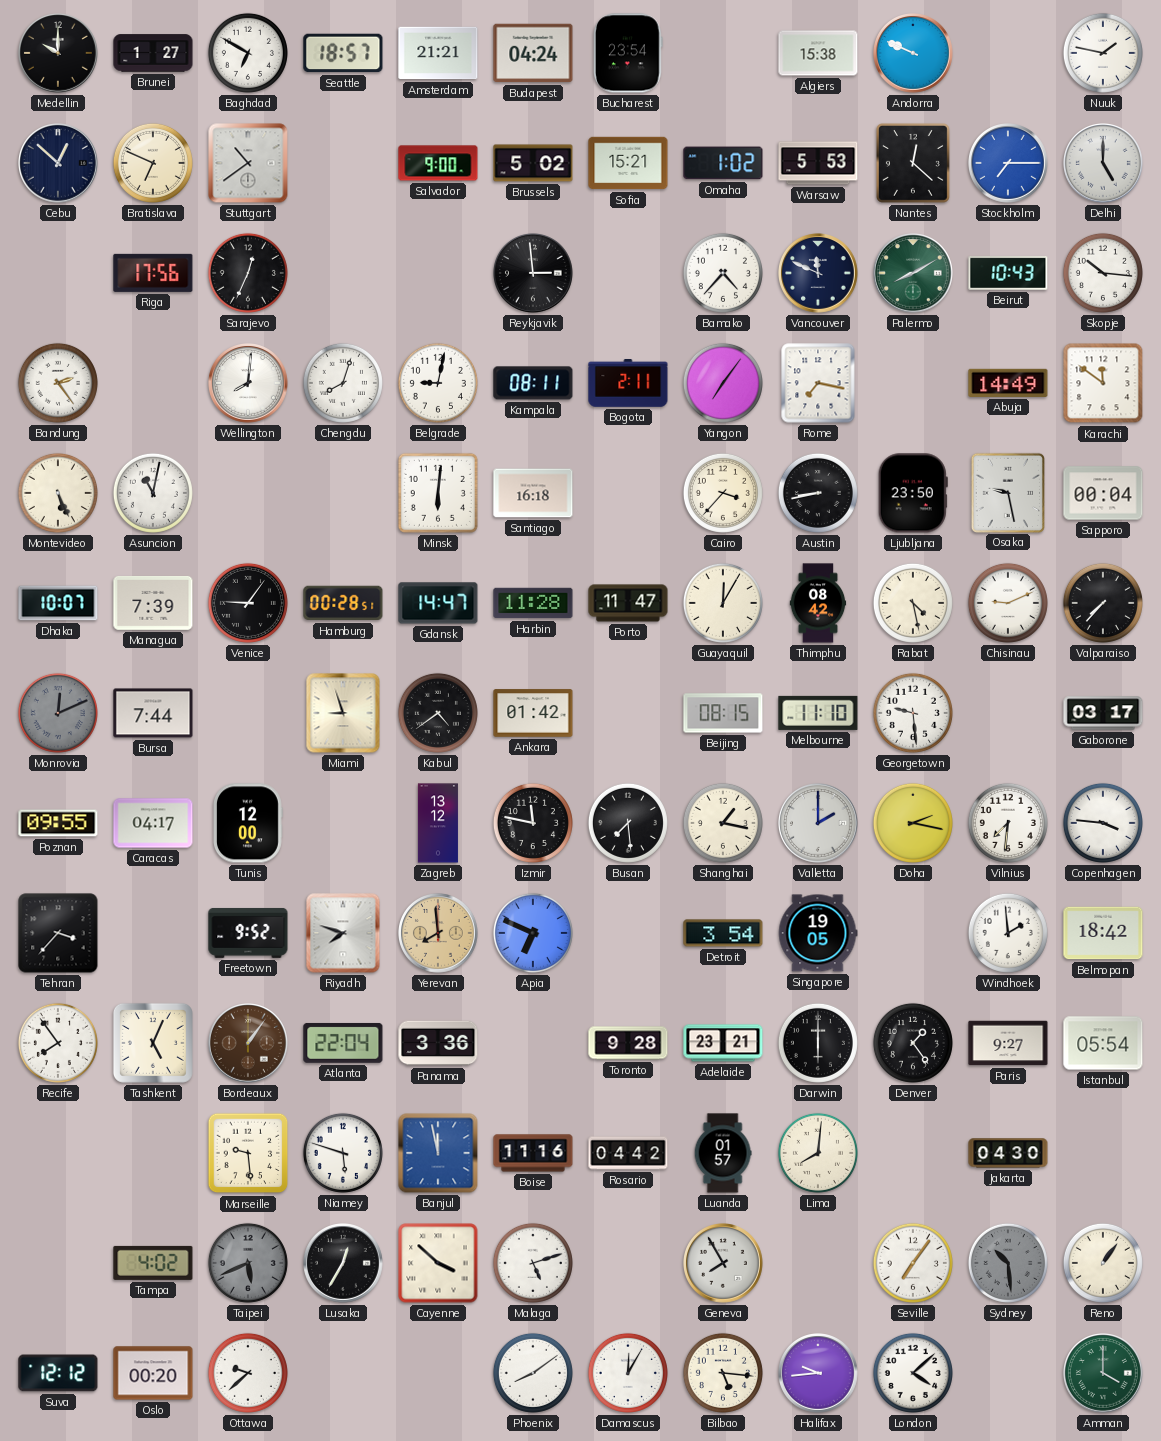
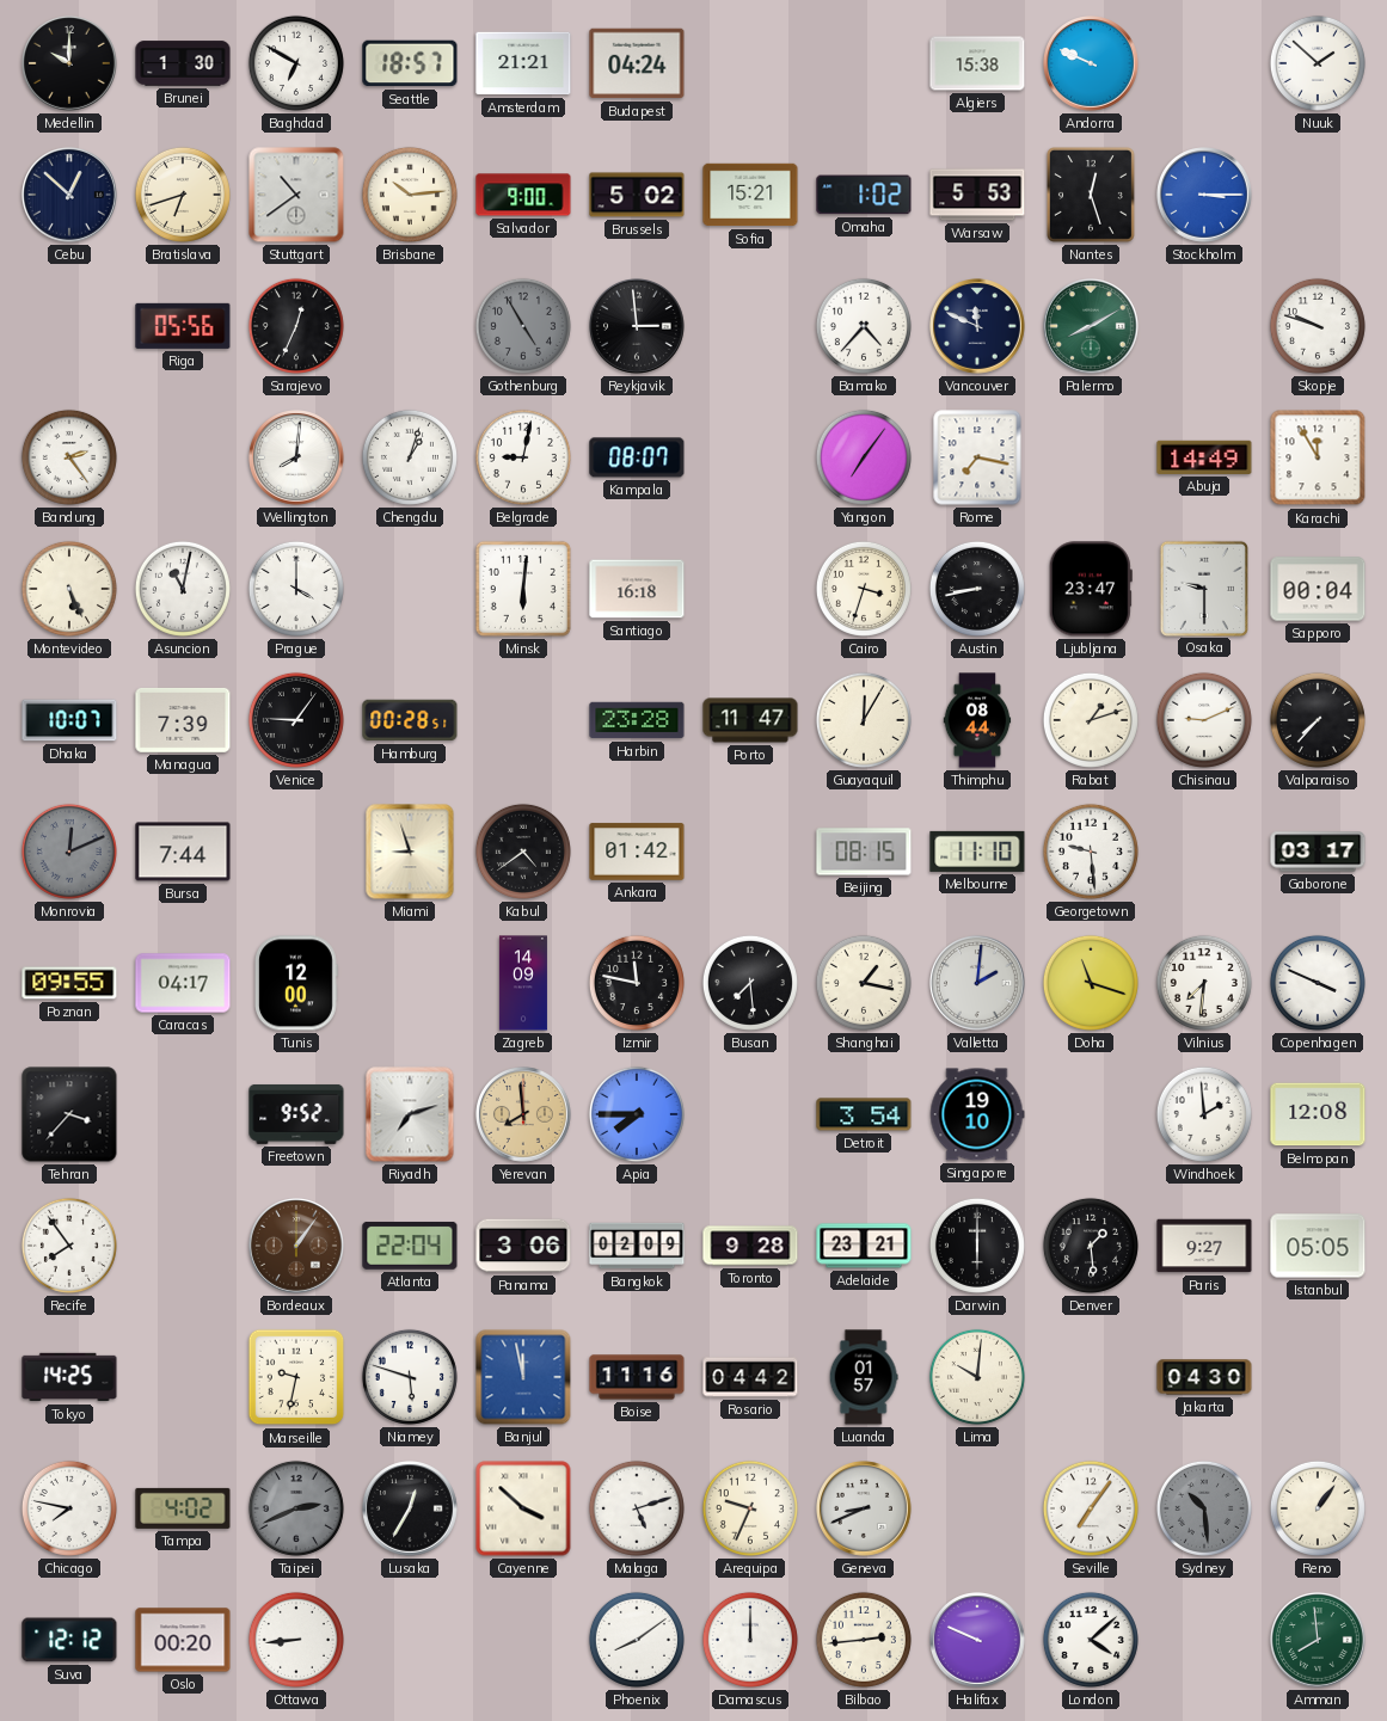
Brunei: 1:27 -> 1:30
Bucharest: 23:54 -> none
Nuuk: 1:47 -> 1:52
Bratislava: 6:49 -> 6:42
Brisbane: none -> 10:14
Nantes: 12:22 -> 12:27
Stockholm: 7:15 -> 3:15
Delhi: 5:00 -> none
Riga: 17:56 -> 05:56
Gothenburg: none -> 4:55
Beirut: 10:43 -> none
Skopje: 10:16 -> 9:48
Chengdu: 8:03 -> 1:03
Kampala: 08:11 -> 08:07
Bogota: 2:11 -> none
Karachi: 11:51 -> 11:55
Prague: none -> 4:00
Cairo: 3:37 -> 3:33
Ljubljana: 23:50 -> 23:47
Osaka: 9:28 -> 9:30
Gdansk: 14:47 -> none
Harbin: 11:28 -> 23:28
Thimphu: 08:42 -> 08:44
Rabat: 4:28 -> 1:12
Zagreb: 13:12 -> 14:09
Valletta: 2:00 -> 2:01
Doha: 2:17 -> 11:18
Copenhagen: 3:46 -> 3:49
Riyadh: 7:48 -> 7:12
Apia: 6:49 -> 7:45
Singapore: 19:05 -> 19:10
Belmopan: 18:42 -> 12:08
Tashkent: 5:04 -> none
Panama: 3:36 -> 3:06
Bangkok: none -> 02:09
Denver: 1:24 -> 1:29
Istanbul: 05:54 -> 05:05
Tokyo: none -> 14:25
Marseille: 9:29 -> 9:32
Lima: 8:01 -> 10:01
Chicago: none -> 7:47
Taipei: 5:41 -> 2:41
Arequipa: none -> 9:34
Geneva: 7:55 -> 8:41
Ottawa: 9:38 -> 8:44
Damascus: 12:05 -> 12:00
Bilbao: 5:16 -> 2:44
Halifax: 9:44 -> 9:49
Amman: 4:00 -> 7:59
